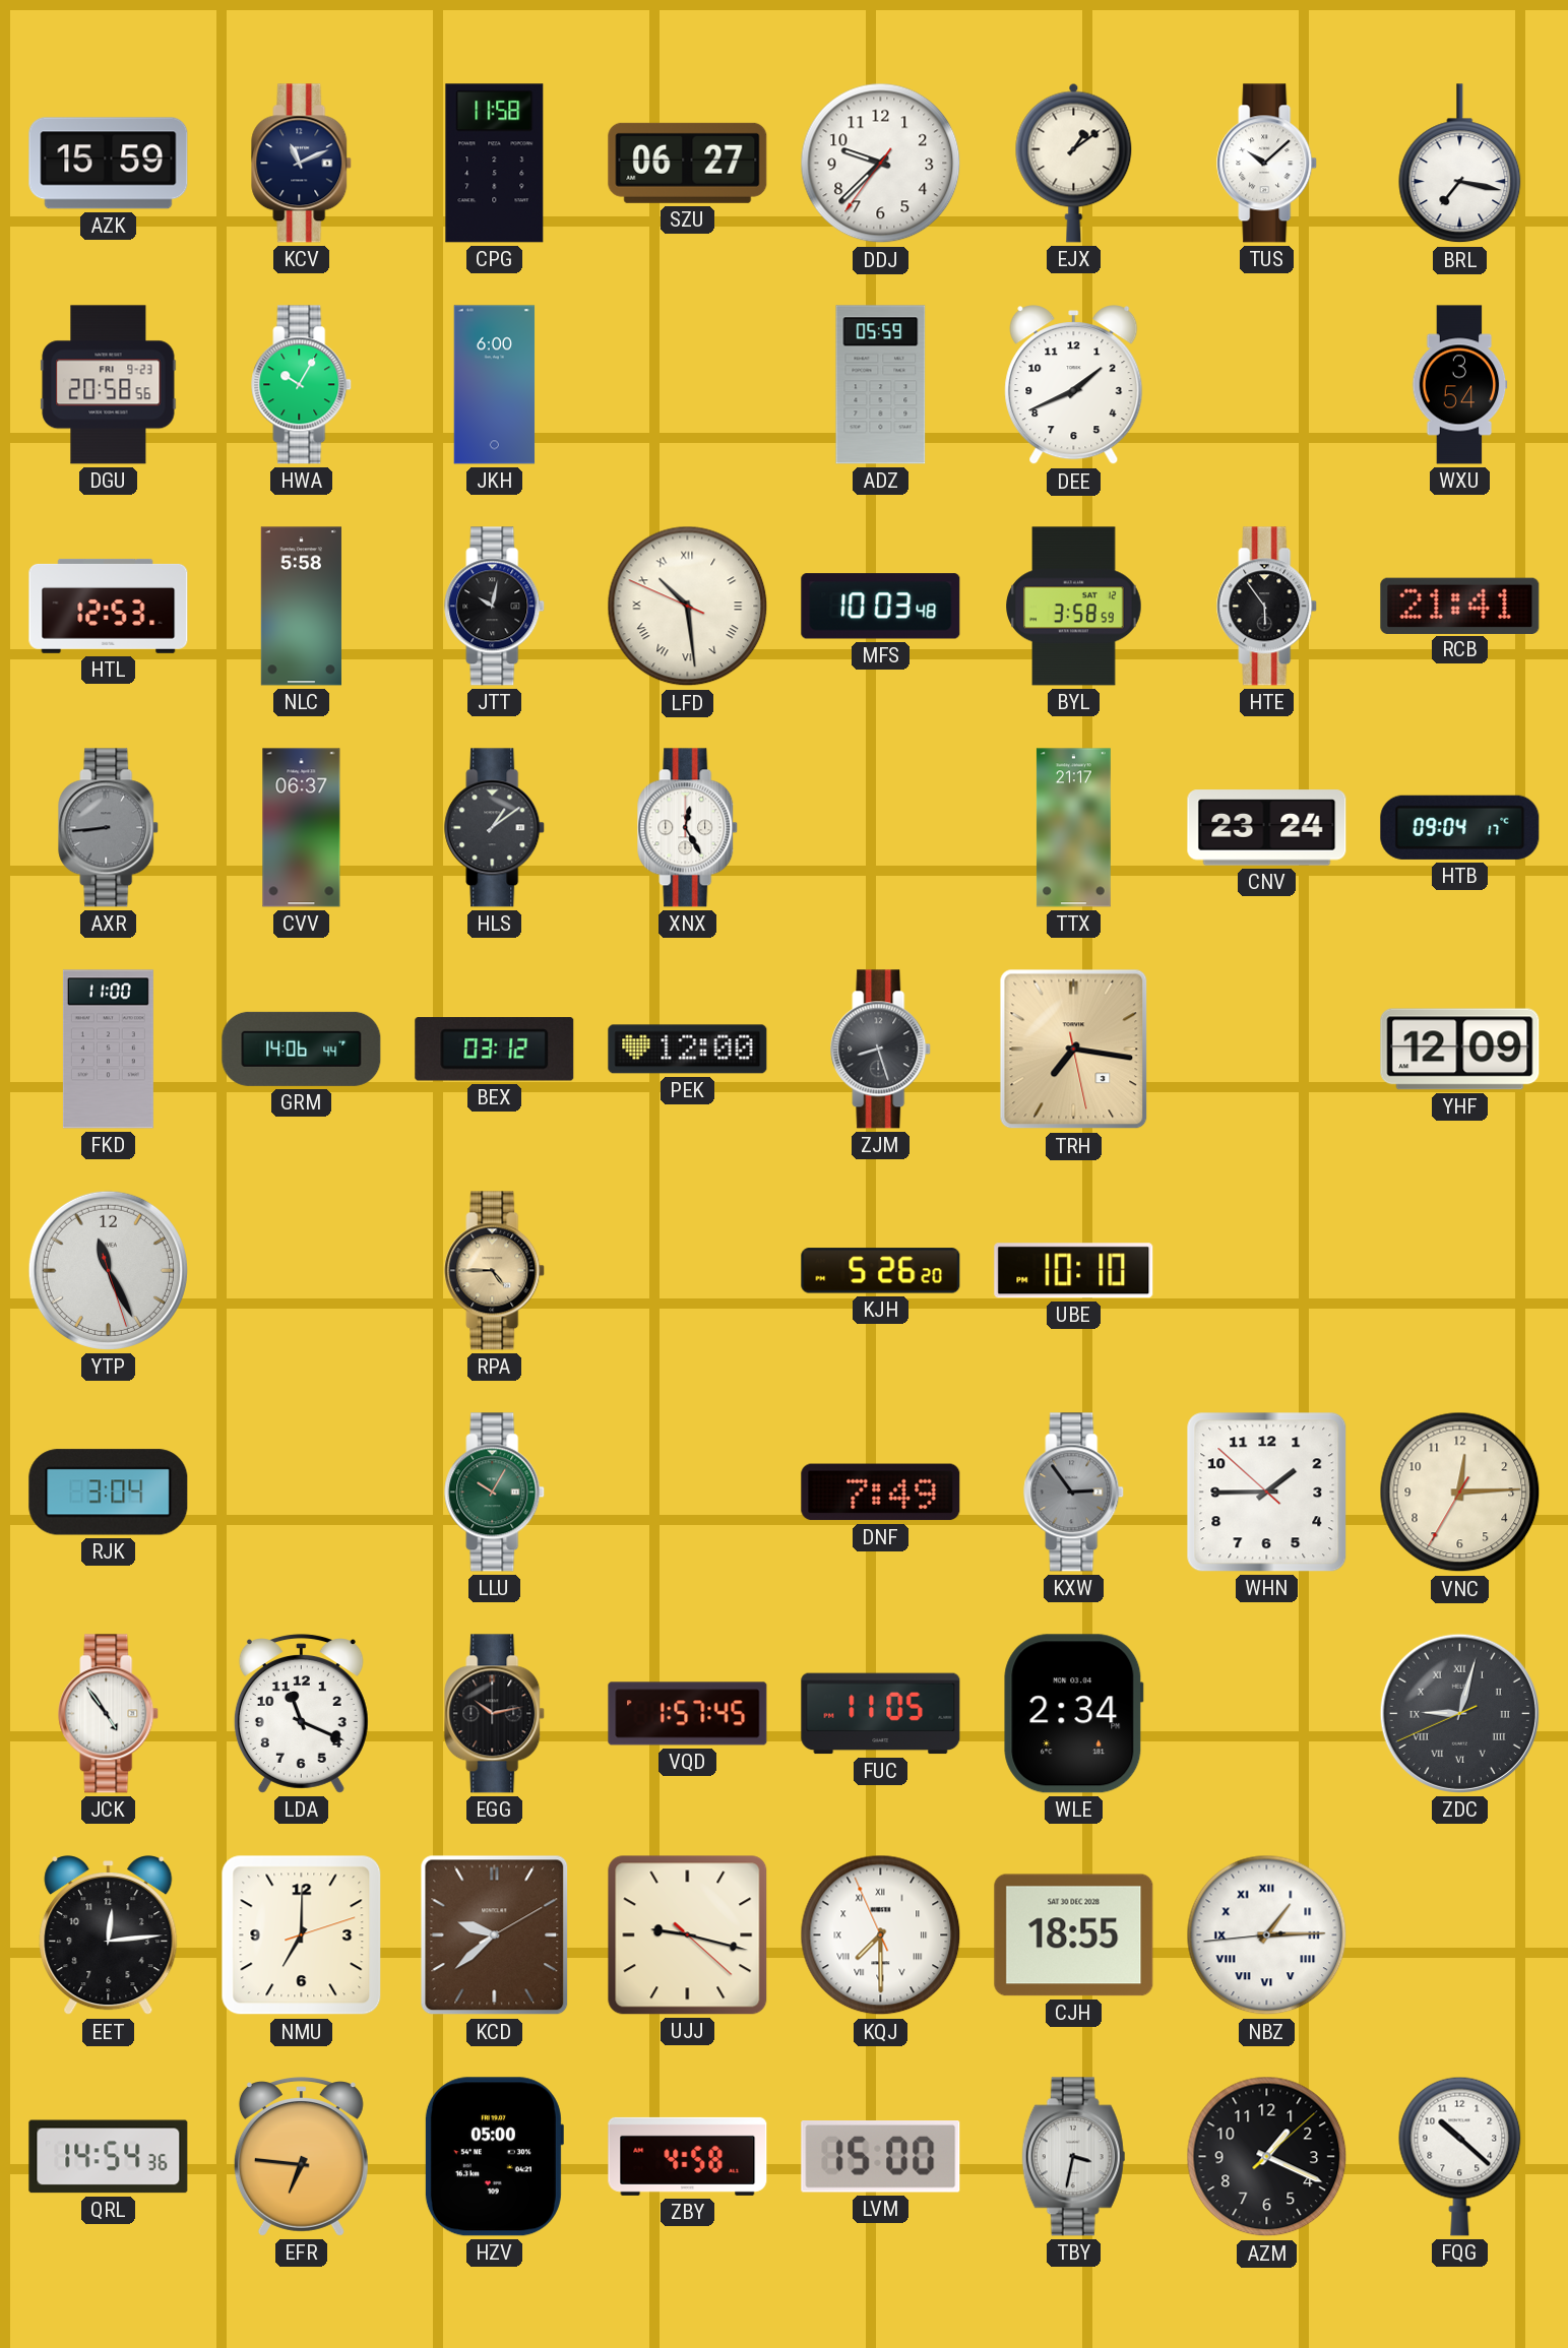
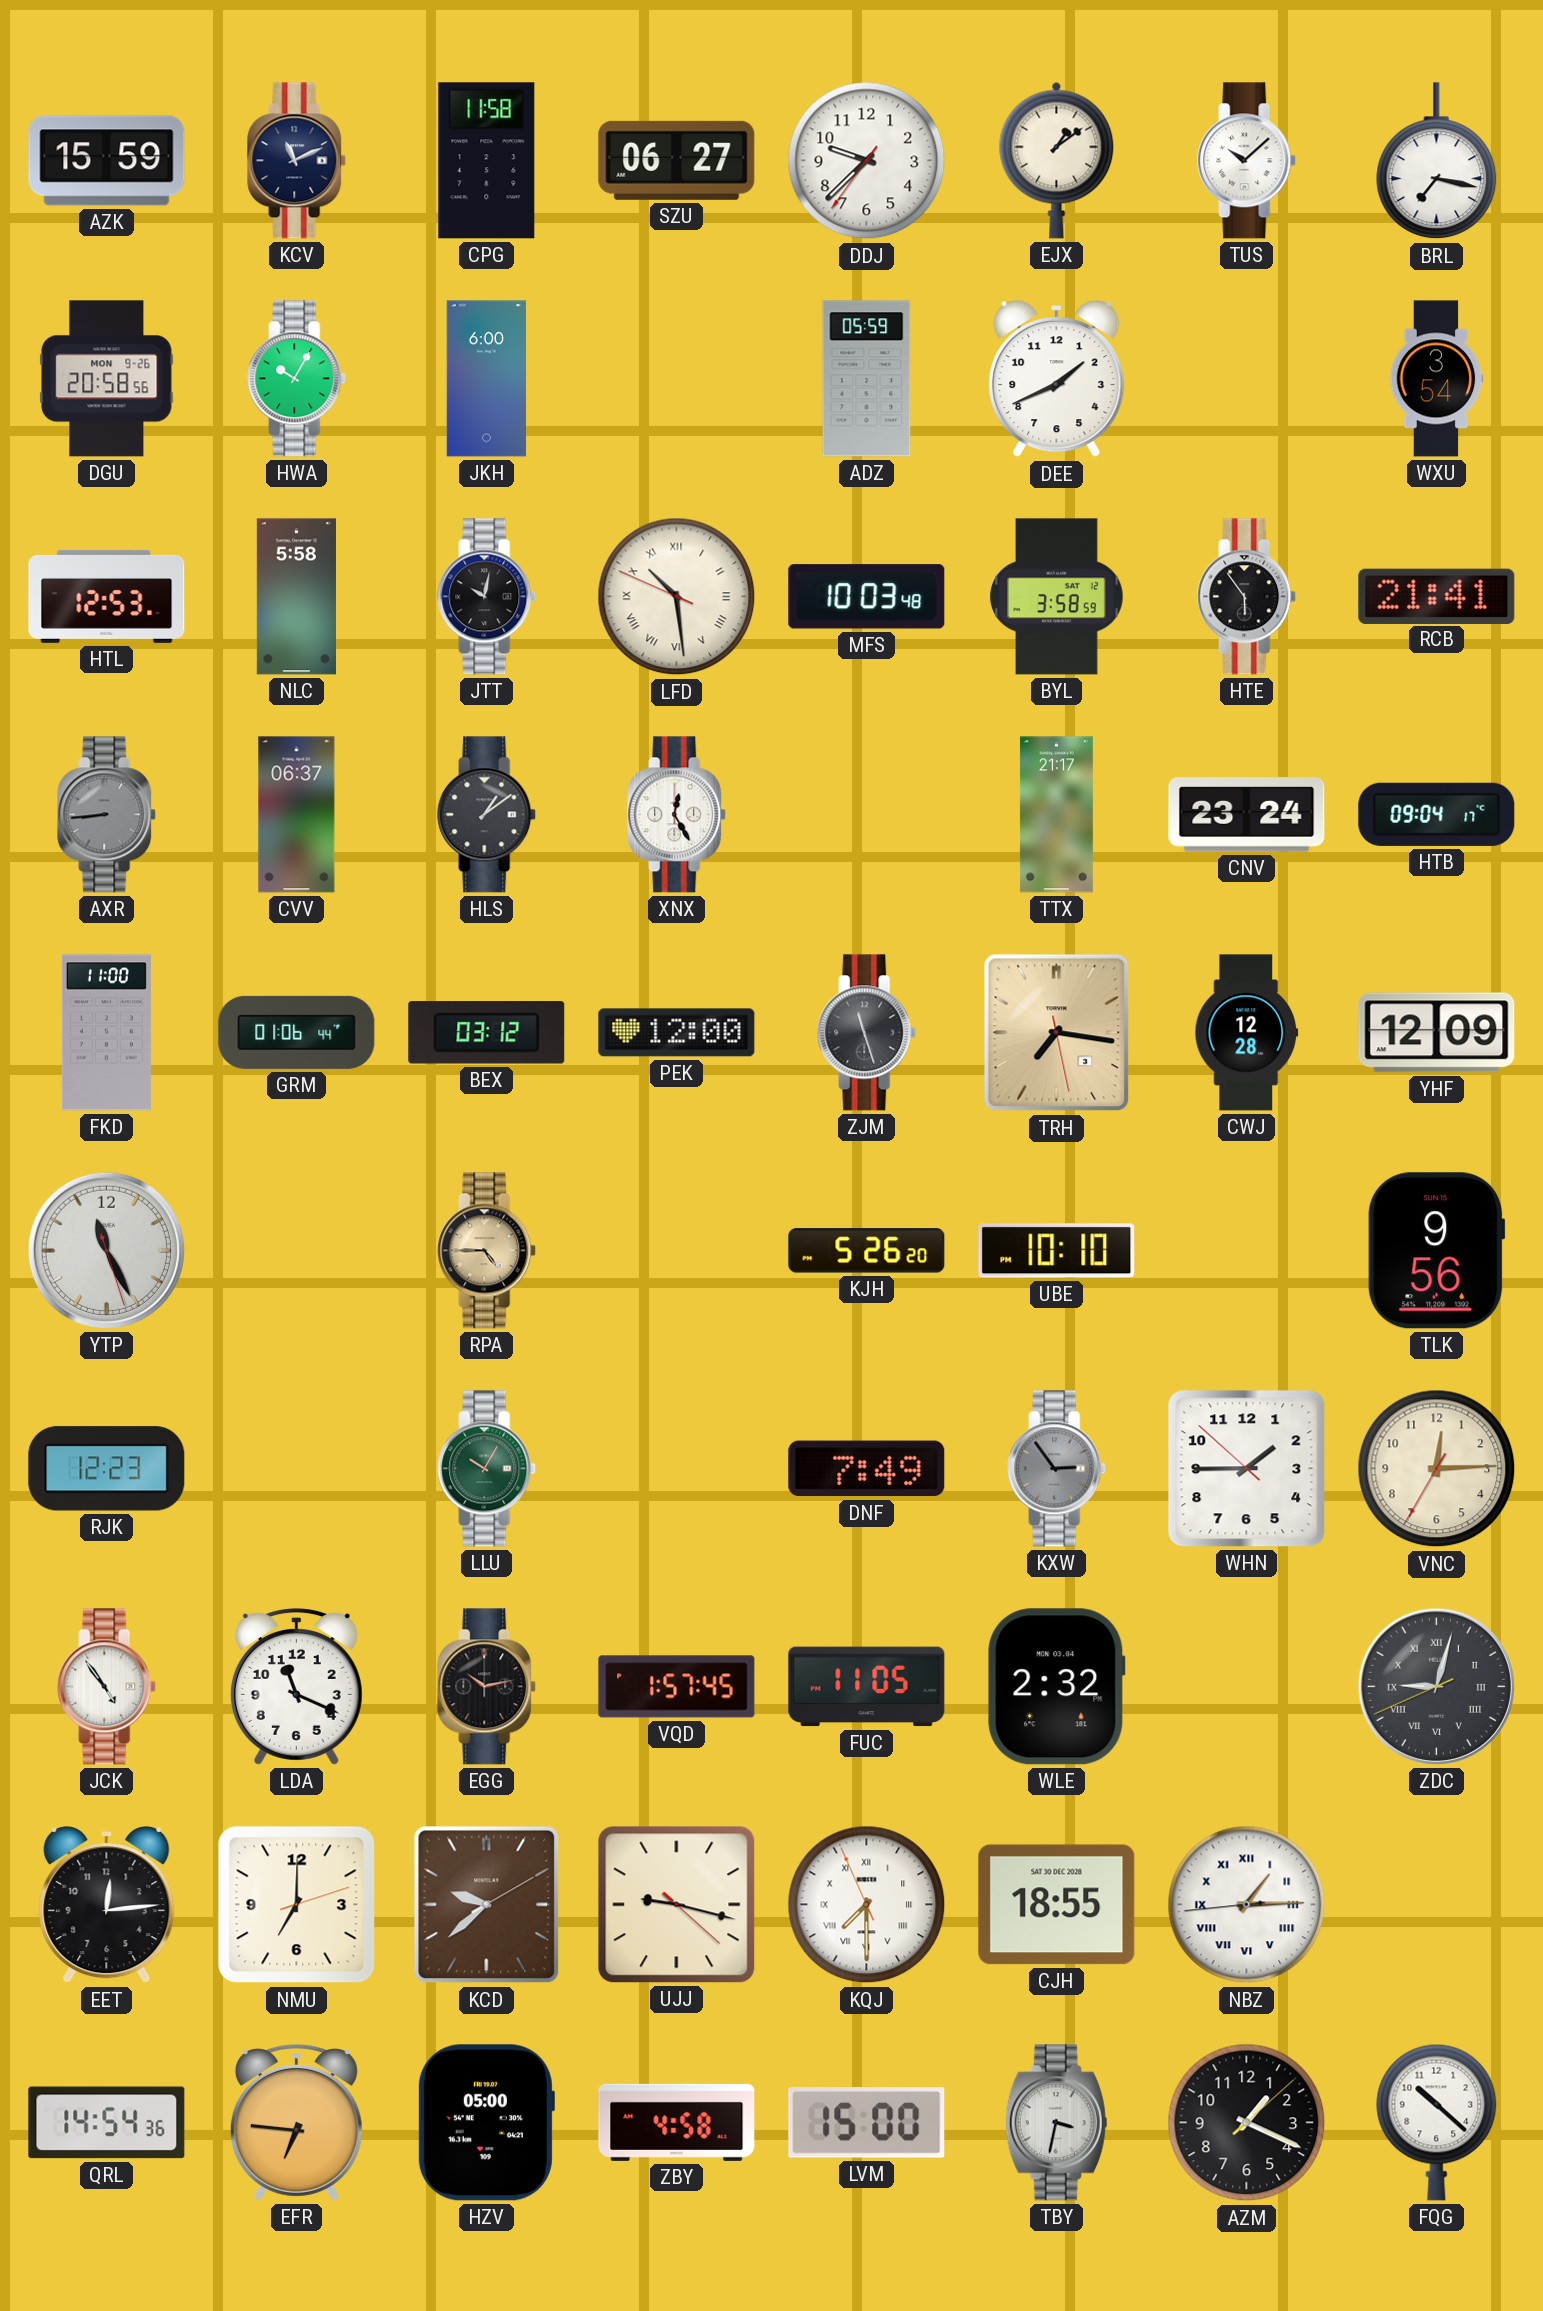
DGU date: FRI 9-23 -> MON 9-26
GRM: 14:06 -> 01:06
ZJM: 8:27 -> 11:27
CWJ: none -> 12:28
TLK: none -> 9:56
RJK: 3:04 -> 12:23
WLE: 2:34 -> 2:32
